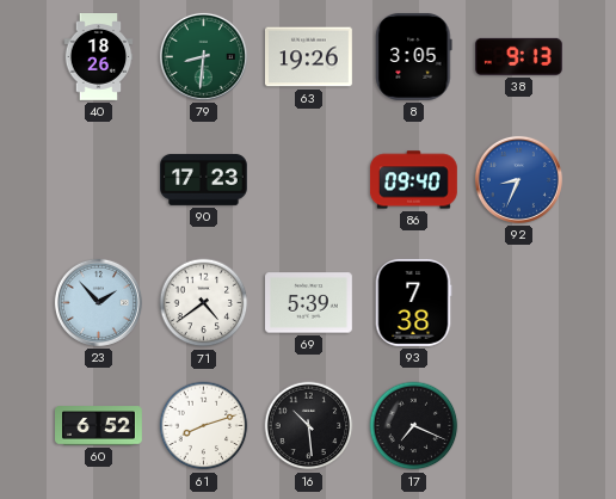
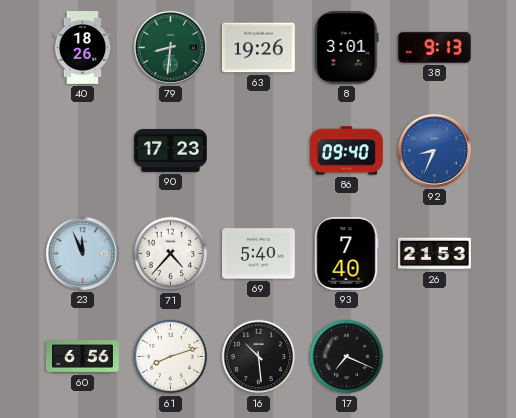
8: 3:05 -> 3:01
23: 1:53 -> 11:56
71: 4:39 -> 4:37
69: 5:39 -> 5:40
93: 7:38 -> 7:40
26: none -> 21:53
60: 6:52 -> 6:56
